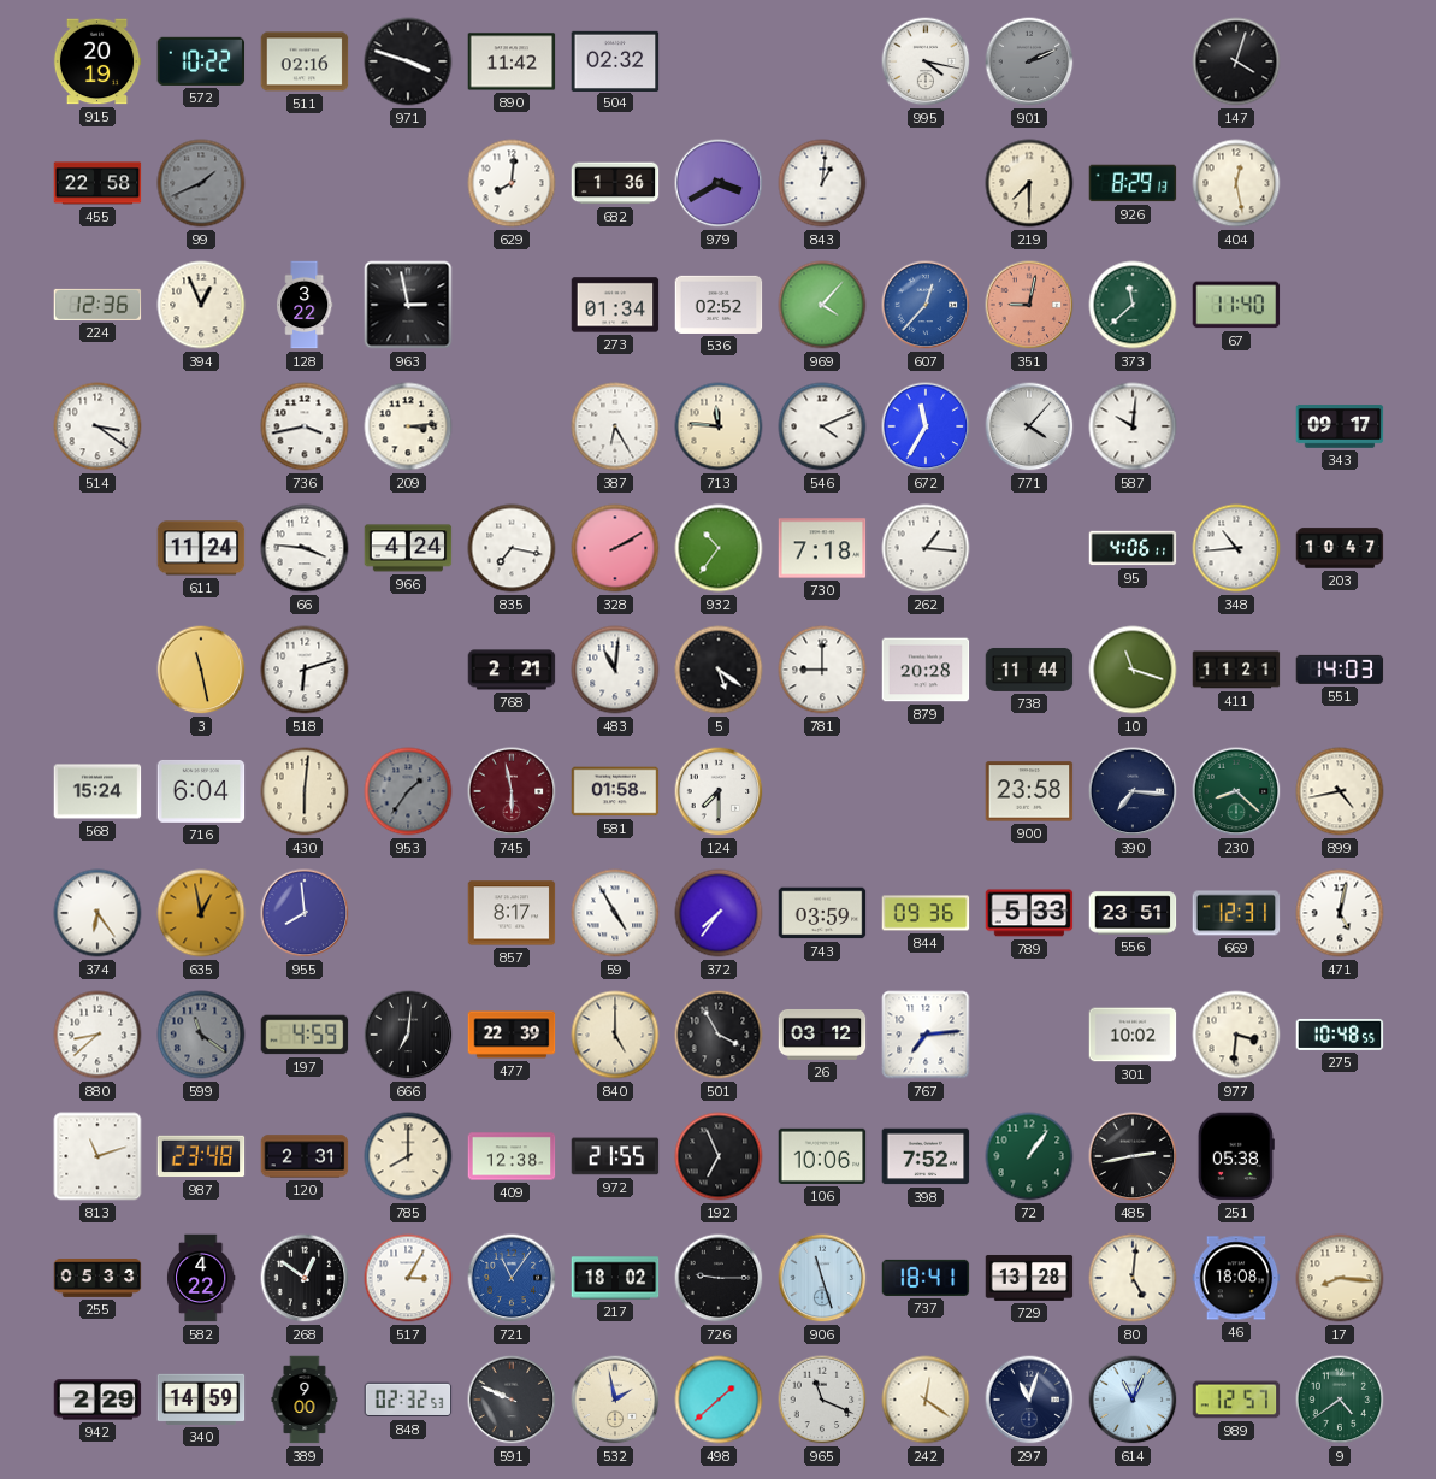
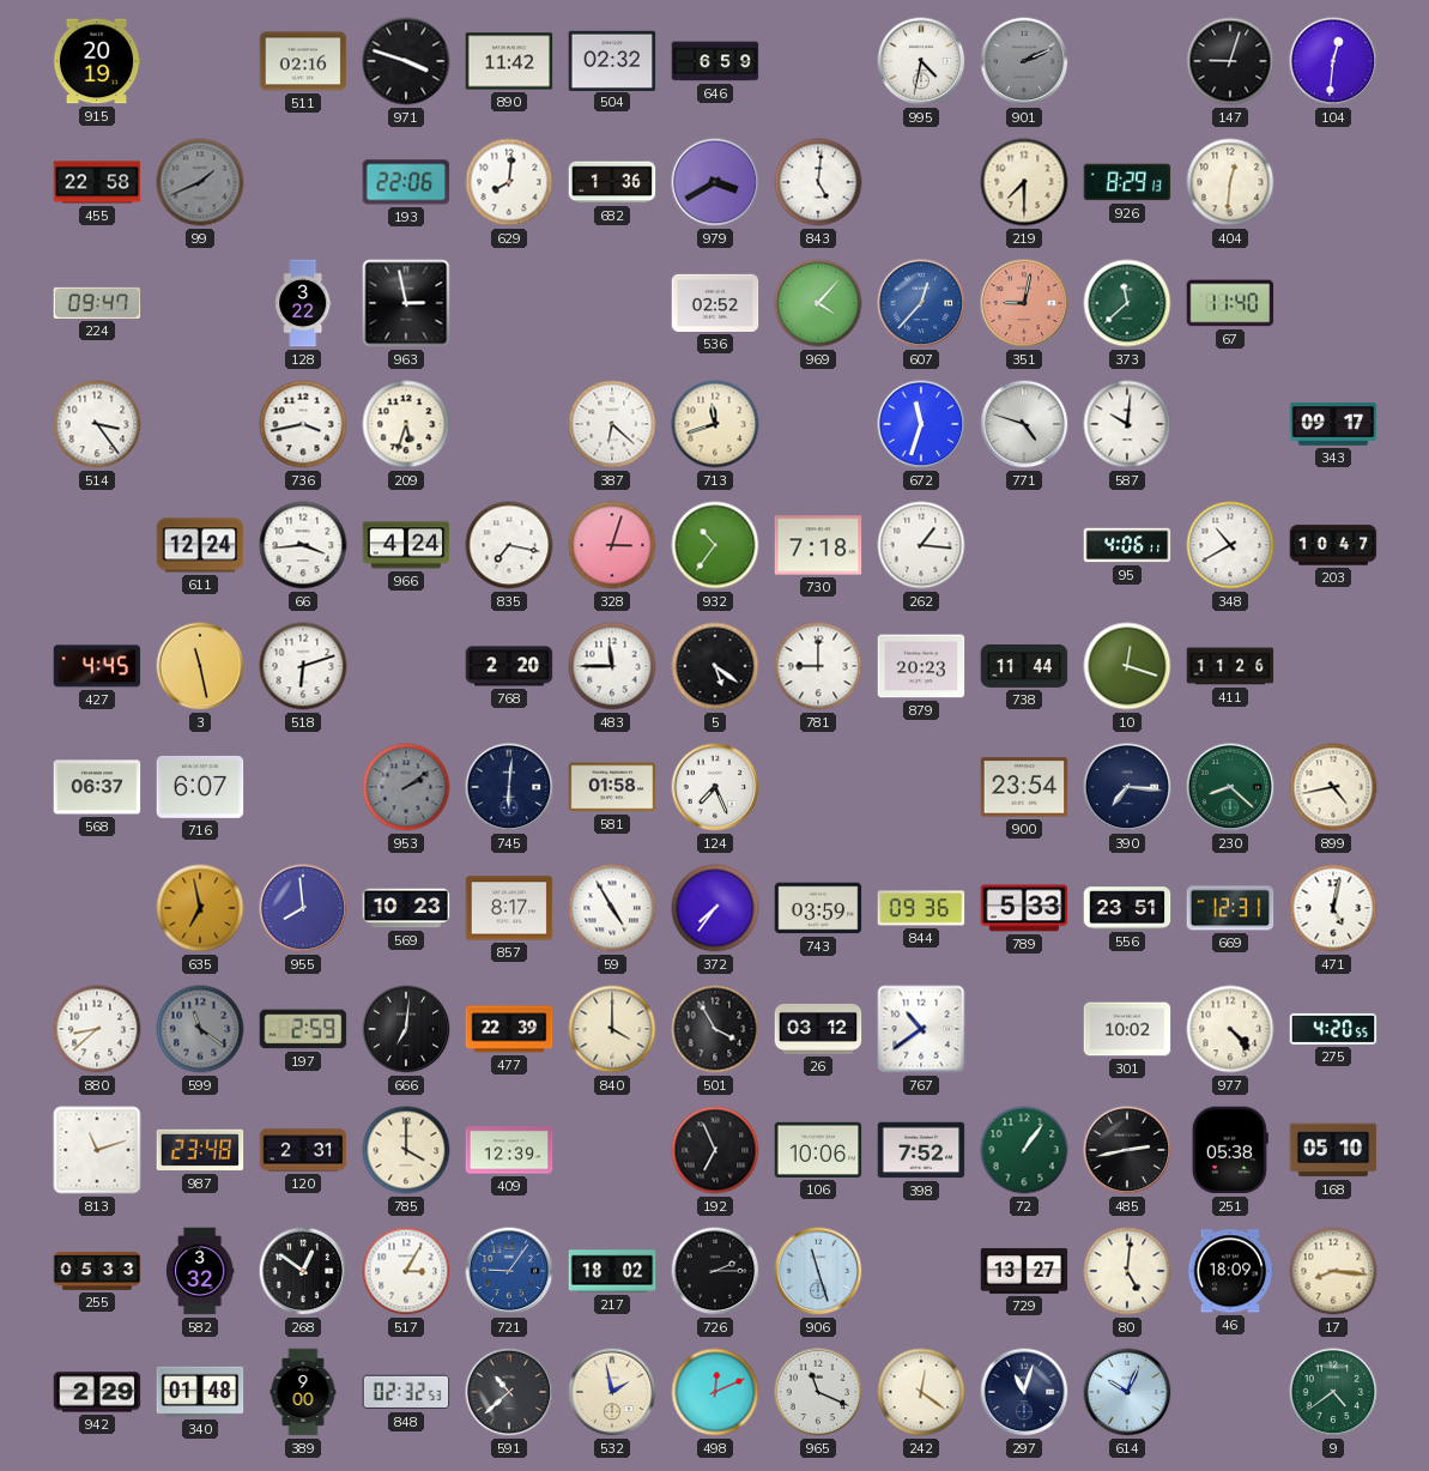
572: 10:22 -> none
646: none -> 6:59
995: 4:17 -> 4:32
147: 4:03 -> 9:03
104: none -> 12:31
193: none -> 22:06
843: 1:01 -> 5:01
404: 12:28 -> 12:31
224: 12:36 -> 09:47
394: 12:56 -> none
273: 01:34 -> none
514: 3:21 -> 3:24
209: 3:14 -> 5:33
387: 6:25 -> 6:22
713: 11:46 -> 11:42
546: 4:11 -> none
672: 11:35 -> 11:33
771: 4:07 -> 4:48
611: 11:24 -> 12:24
66: 3:46 -> 3:44
328: 2:10 -> 3:03
348: 10:44 -> 10:40
427: none -> 4:45
768: 2:21 -> 2:20
483: 11:01 -> 11:45
879: 20:28 -> 20:23
10: 11:18 -> 12:18
411: 11:21 -> 11:26
551: 14:03 -> none
568: 15:24 -> 06:37
716: 6:04 -> 6:07
430: 6:01 -> none
953: 1:36 -> 2:09
745: 5:58 -> 6:01
745 dial: burgundy -> navy
124: 7:30 -> 7:26
900: 23:58 -> 23:54
374: 6:24 -> none
635: 12:58 -> 6:58
569: none -> 10:23
197: 4:59 -> 2:59
840: 5:00 -> 4:00
767: 7:14 -> 10:39
977: 3:31 -> 4:23
275: 10:48 -> 4:20
785: 8:00 -> 4:00
409: 12:38 -> 12:39
972: 21:55 -> none
168: none -> 05:10
582: 4:22 -> 3:32
721: 11:06 -> 9:06
726: 9:15 -> 2:15
737: 18:41 -> none
729: 13:28 -> 13:27
46: 18:08 -> 18:09
340: 14:59 -> 01:48
591: 9:49 -> 10:38
498: 1:38 -> 12:11
614: 11:04 -> 10:04
989: 12:57 -> none
